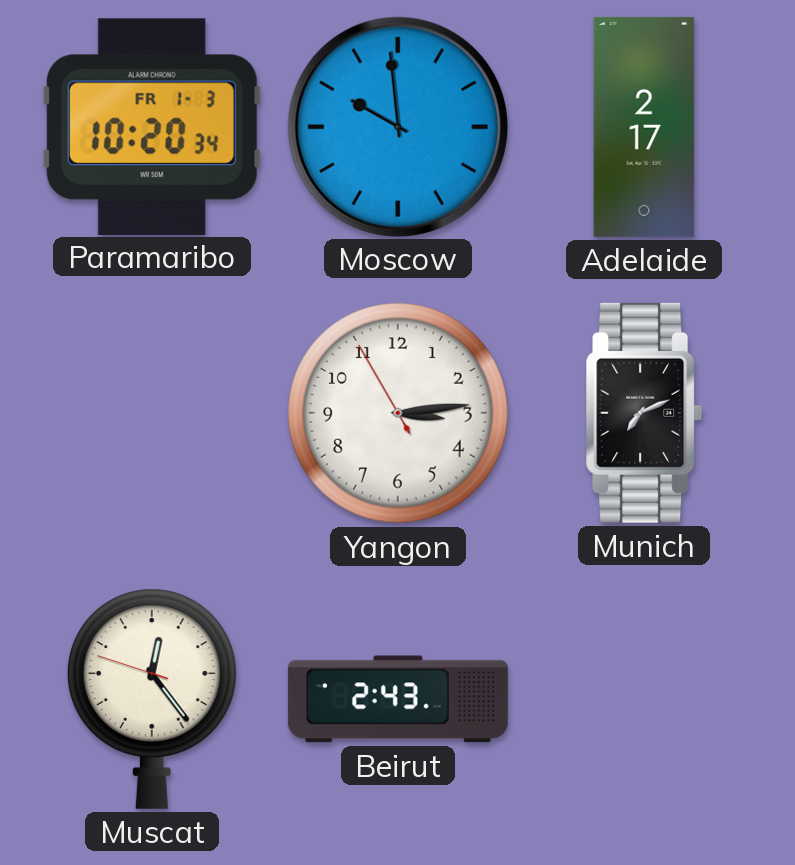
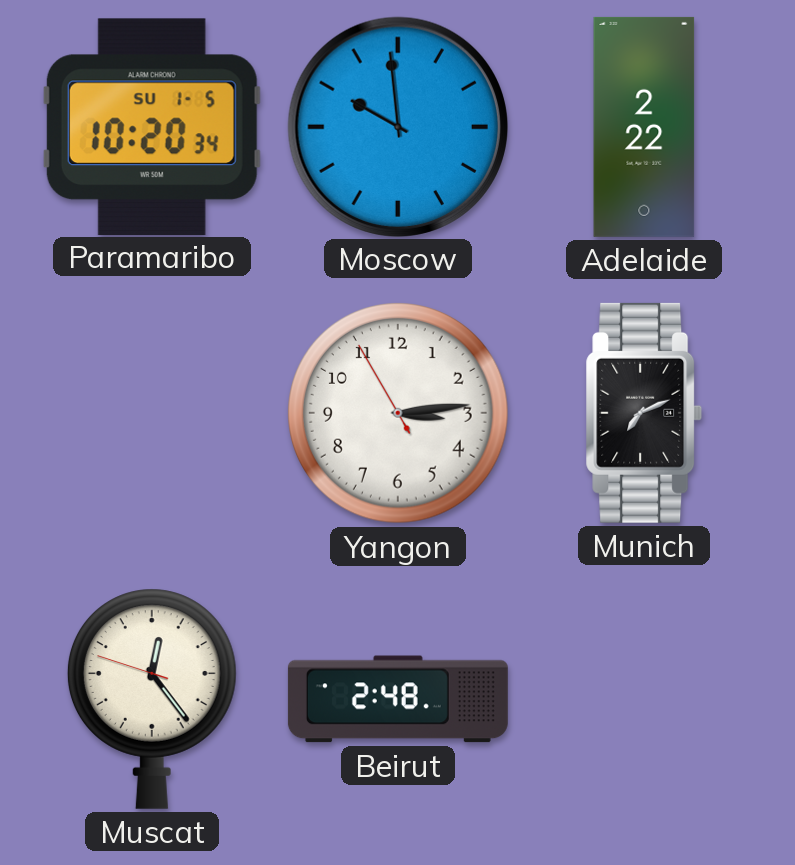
Paramaribo date: FR 1-3 -> SU 1-5
Adelaide: 2:17 -> 2:22
Beirut: 2:43 -> 2:48
